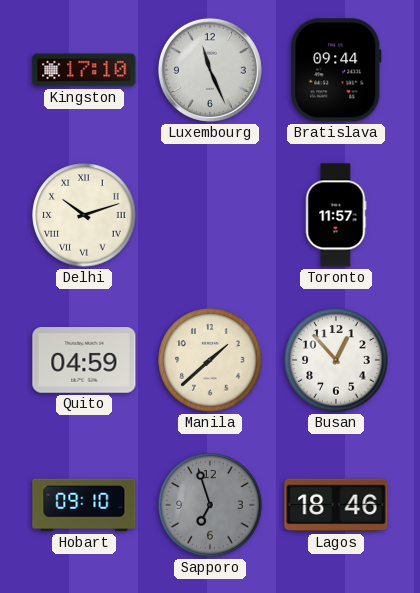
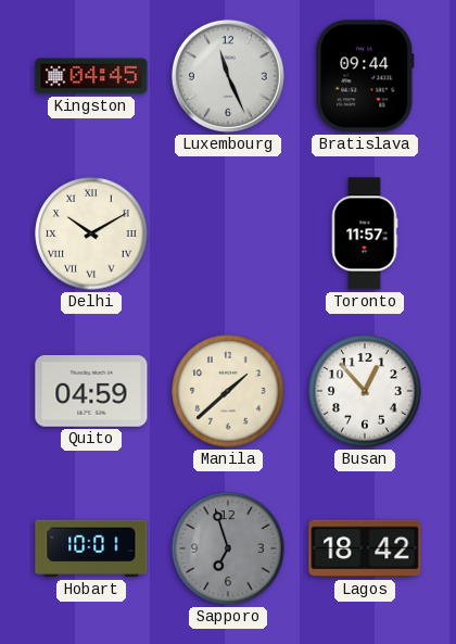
Kingston: 17:10 -> 04:45
Delhi: 10:12 -> 10:10
Hobart: 09:10 -> 10:01
Lagos: 18:46 -> 18:42
